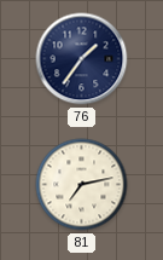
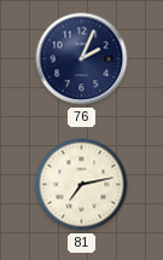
76: 1:36 -> 2:04
